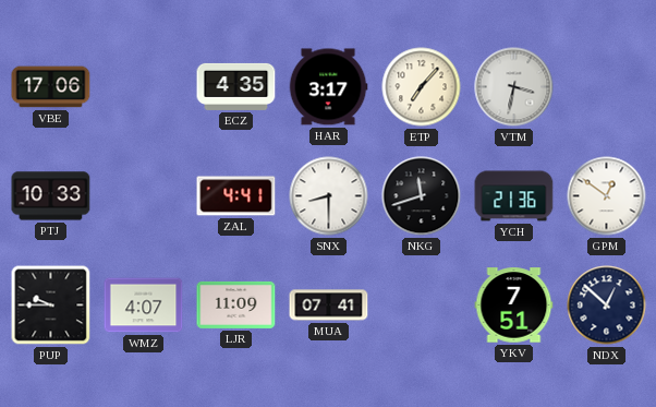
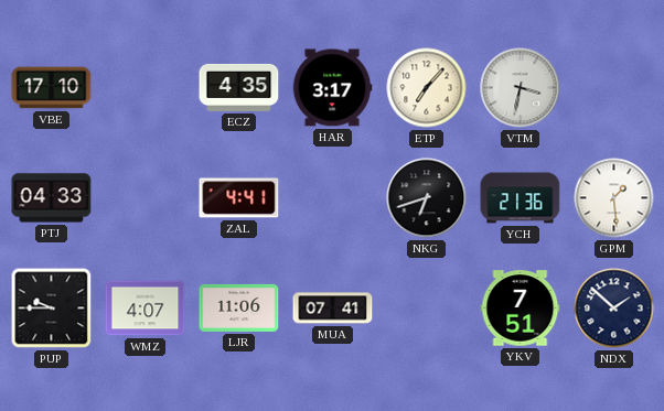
VBE: 17:06 -> 17:10
PTJ: 10:33 -> 04:33
SNX: 8:30 -> none
NKG: 11:42 -> 6:42
GPM: 12:51 -> 1:29
LJR: 11:09 -> 11:06
NDX: 12:52 -> 1:52
